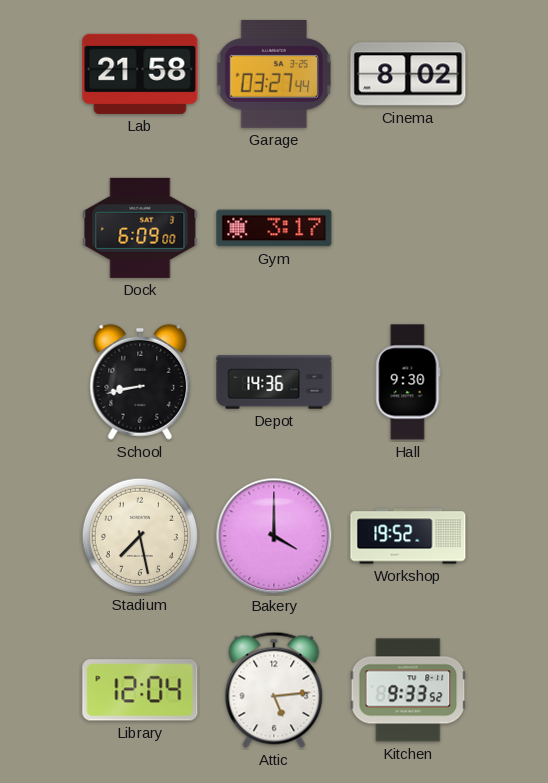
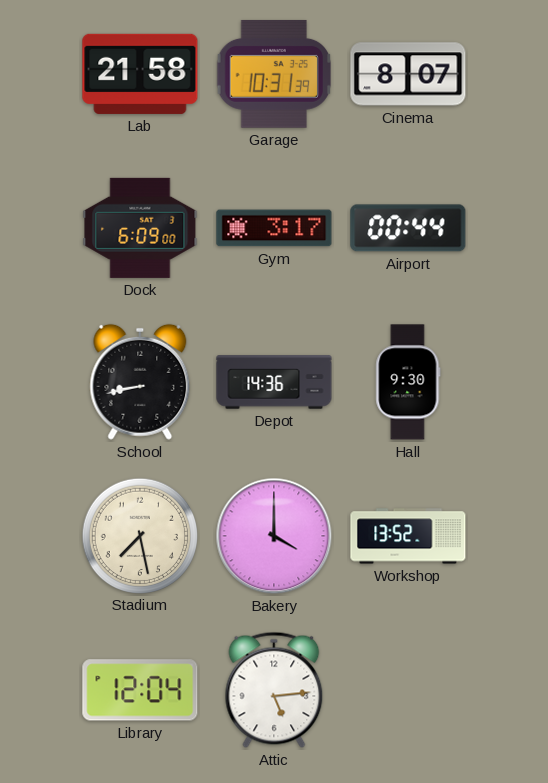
Garage: 03:27 -> 10:31
Cinema: 8:02 -> 8:07
Airport: none -> 00:44
Workshop: 19:52 -> 13:52
Kitchen: 9:33 -> none
